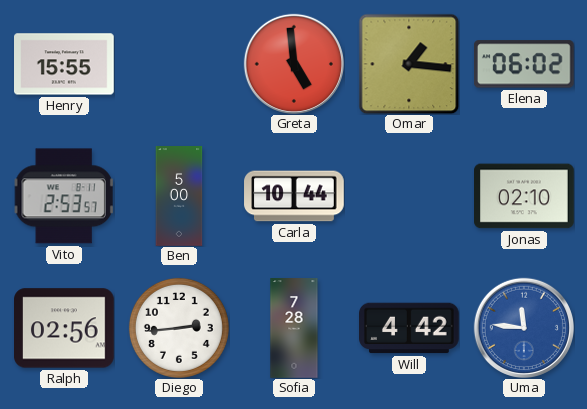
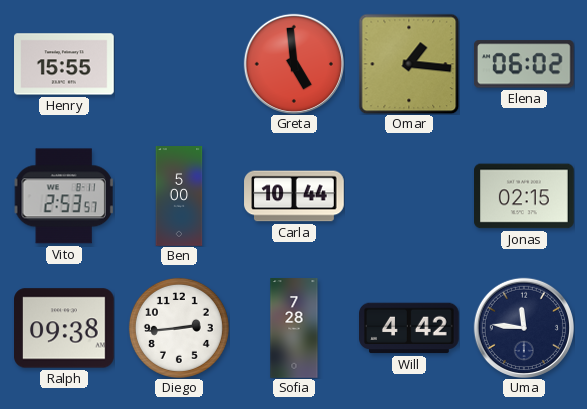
Jonas: 02:10 -> 02:15
Ralph: 02:56 -> 09:38
Uma dial: blue -> navy
